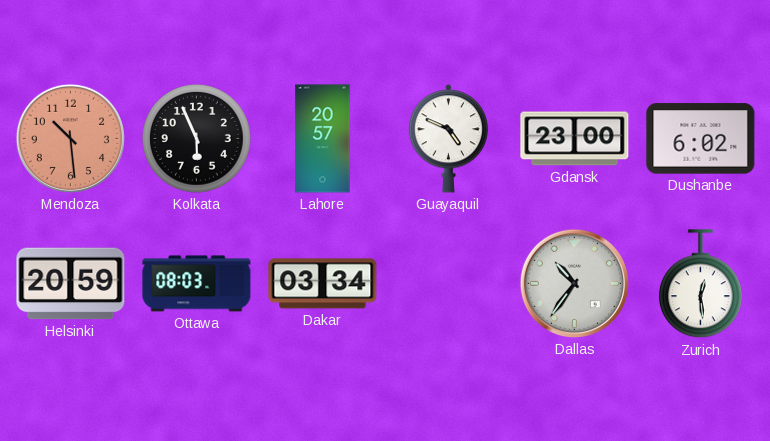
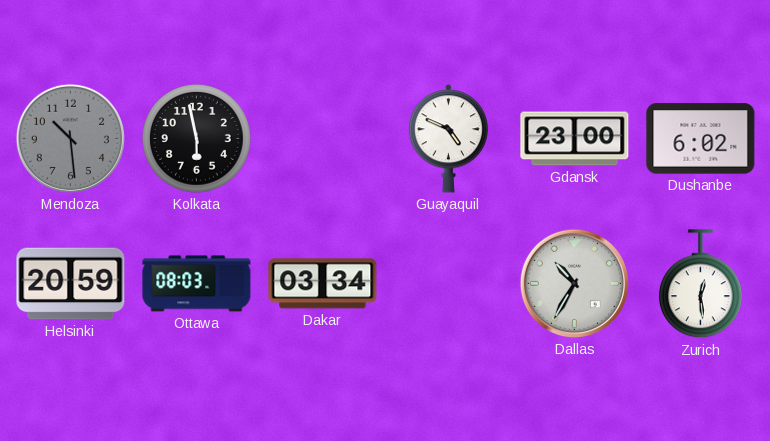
Mendoza dial: salmon -> grey
Kolkata: 5:56 -> 5:58
Lahore: 20:57 -> none
Dallas: 10:36 -> 10:35
